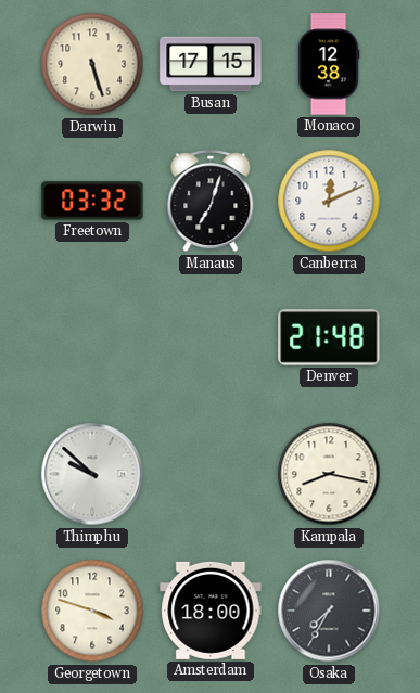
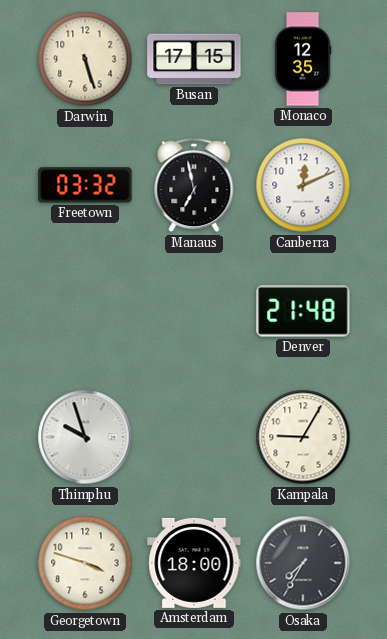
Monaco: 12:38 -> 12:35
Manaus: 7:03 -> 6:58
Thimphu: 9:52 -> 9:57
Kampala: 8:17 -> 9:05
